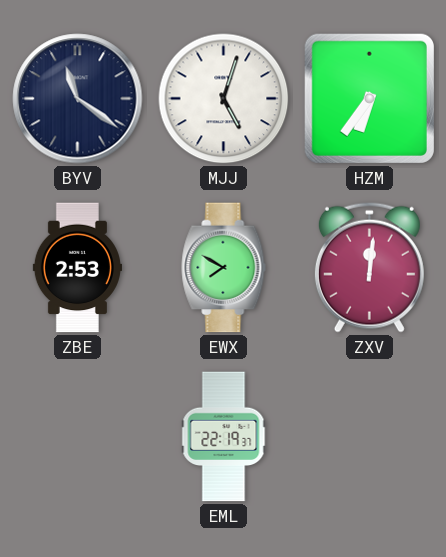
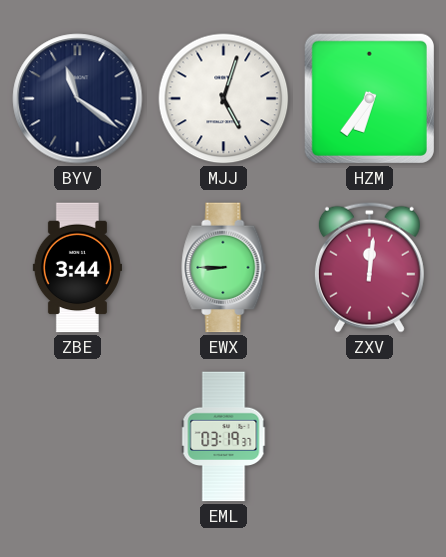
ZBE: 2:53 -> 3:44
EWX: 7:50 -> 8:45
EML: 22:19 -> 03:19
